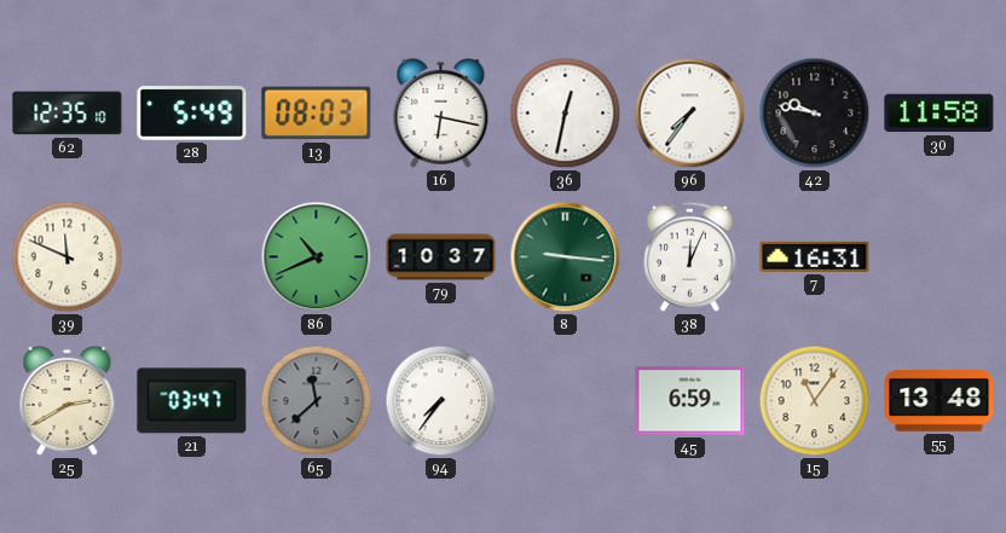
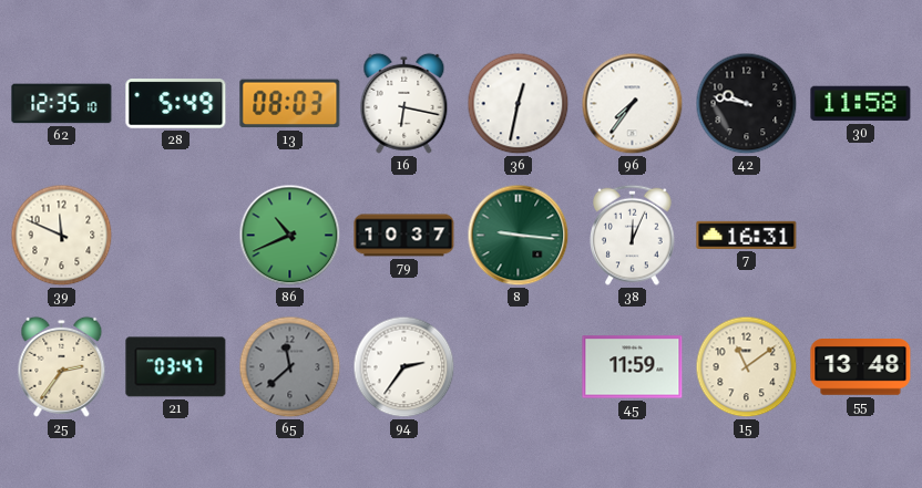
25: 2:40 -> 2:36
94: 7:36 -> 2:36
45: 6:59 -> 11:59
15: 11:06 -> 11:09
